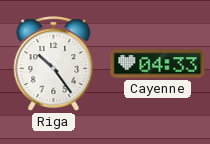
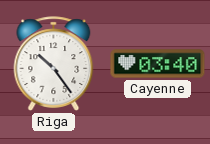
Cayenne: 04:33 -> 03:40
